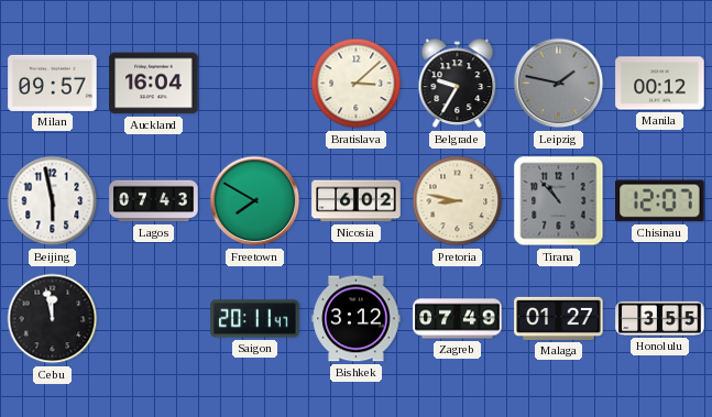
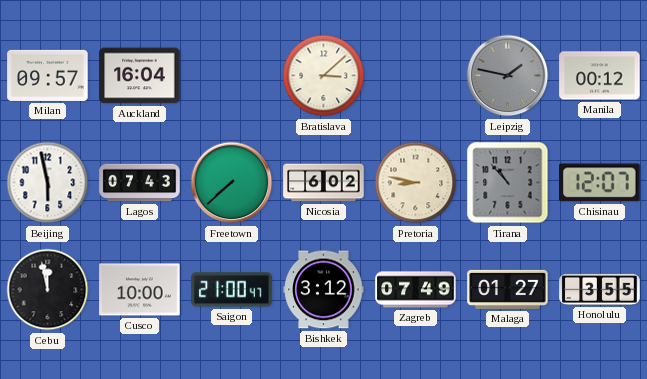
Belgrade: 9:35 -> none
Freetown: 7:50 -> 7:38
Cusco: none -> 10:00
Saigon: 20:11 -> 21:00
